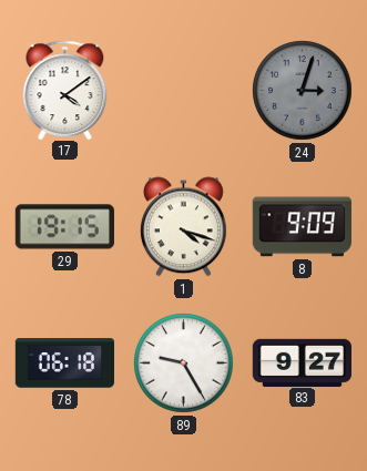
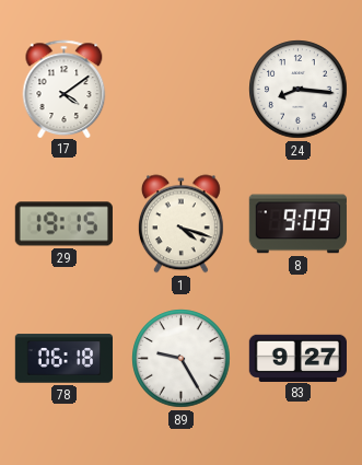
24: 3:03 -> 8:16
24 dial: grey -> white
